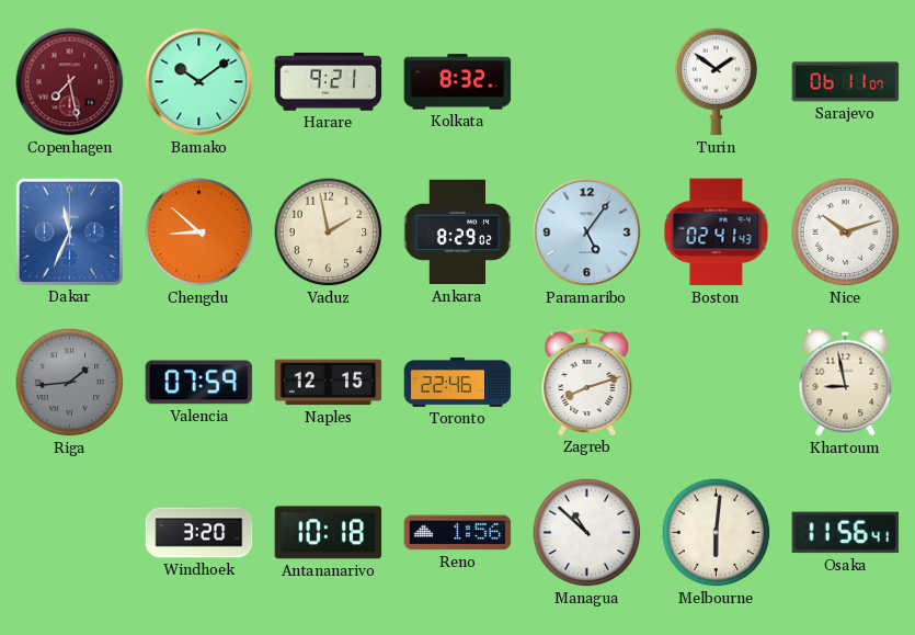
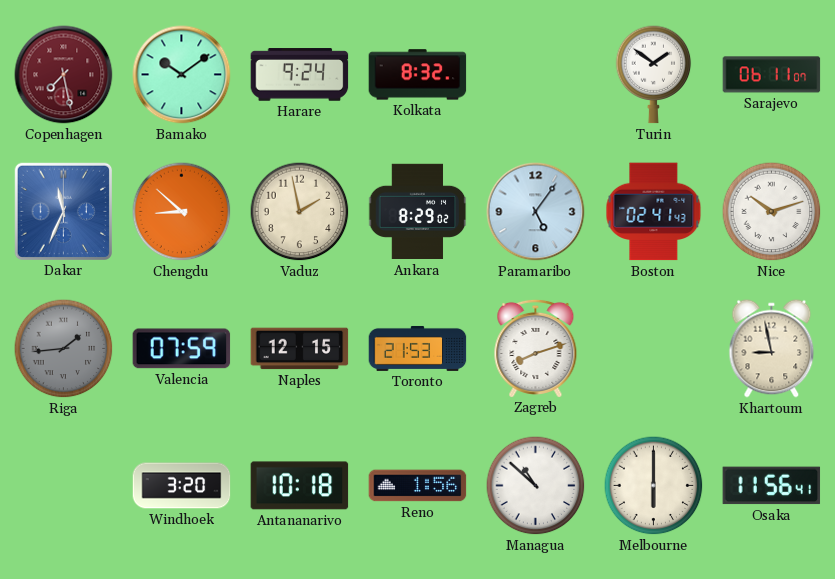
Harare: 9:21 -> 9:24
Toronto: 22:46 -> 21:53
Melbourne: 6:01 -> 6:00
